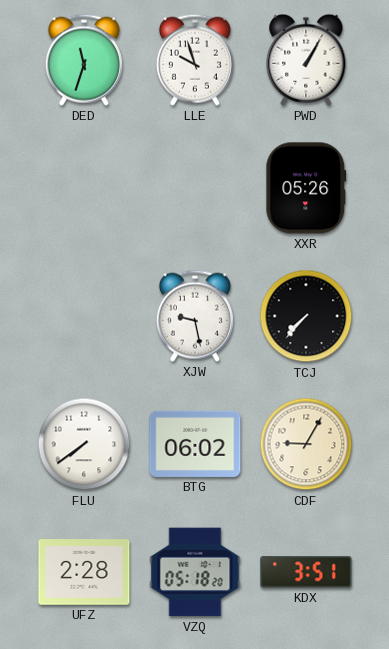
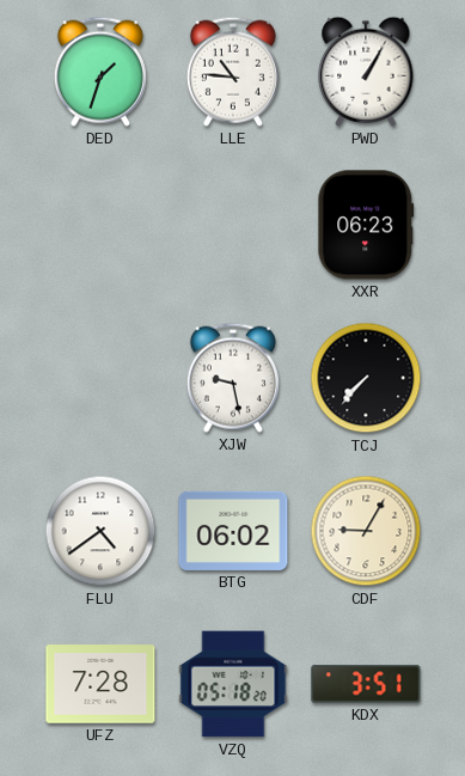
DED: 11:33 -> 1:33
LLE: 9:57 -> 10:46
XXR: 05:26 -> 06:23
FLU: 7:39 -> 4:39
UFZ: 2:28 -> 7:28
